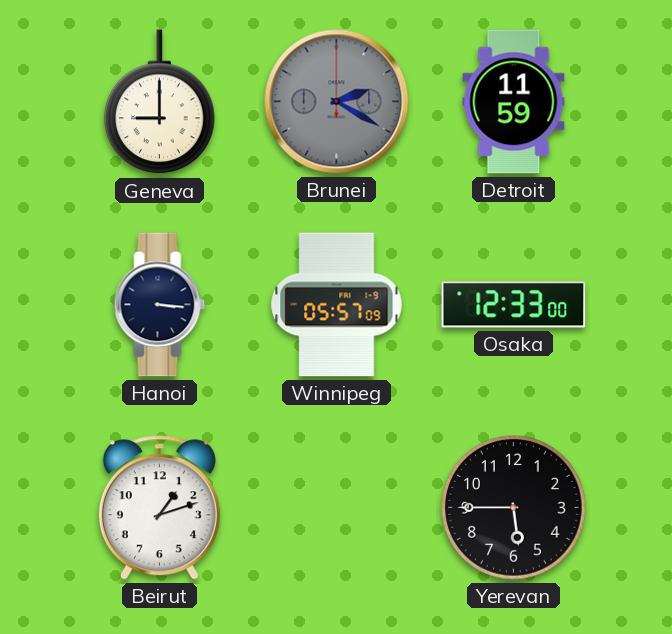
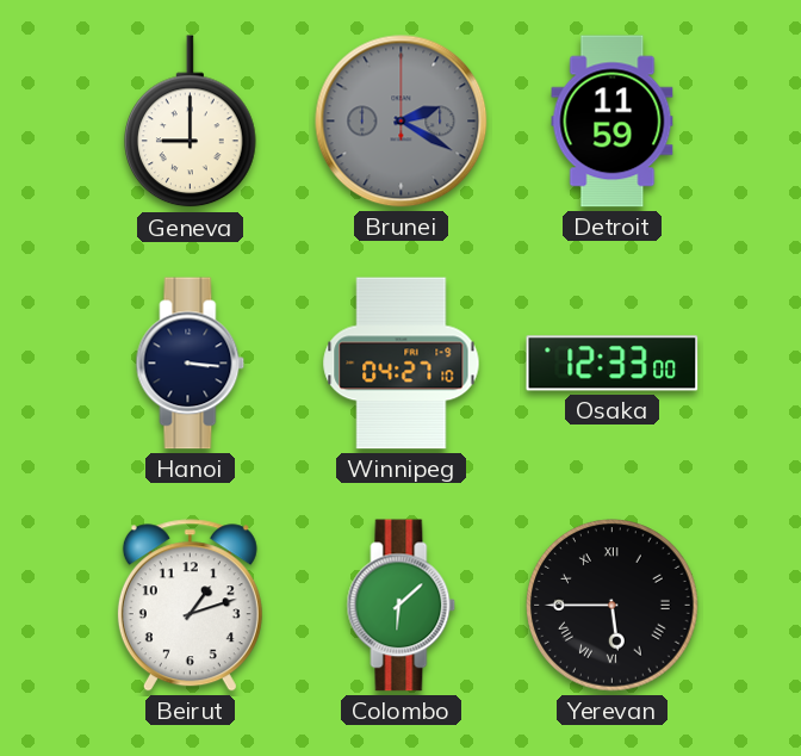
Winnipeg: 05:57 -> 04:27
Colombo: none -> 6:08
Yerevan numerals: Arabic -> Roman
